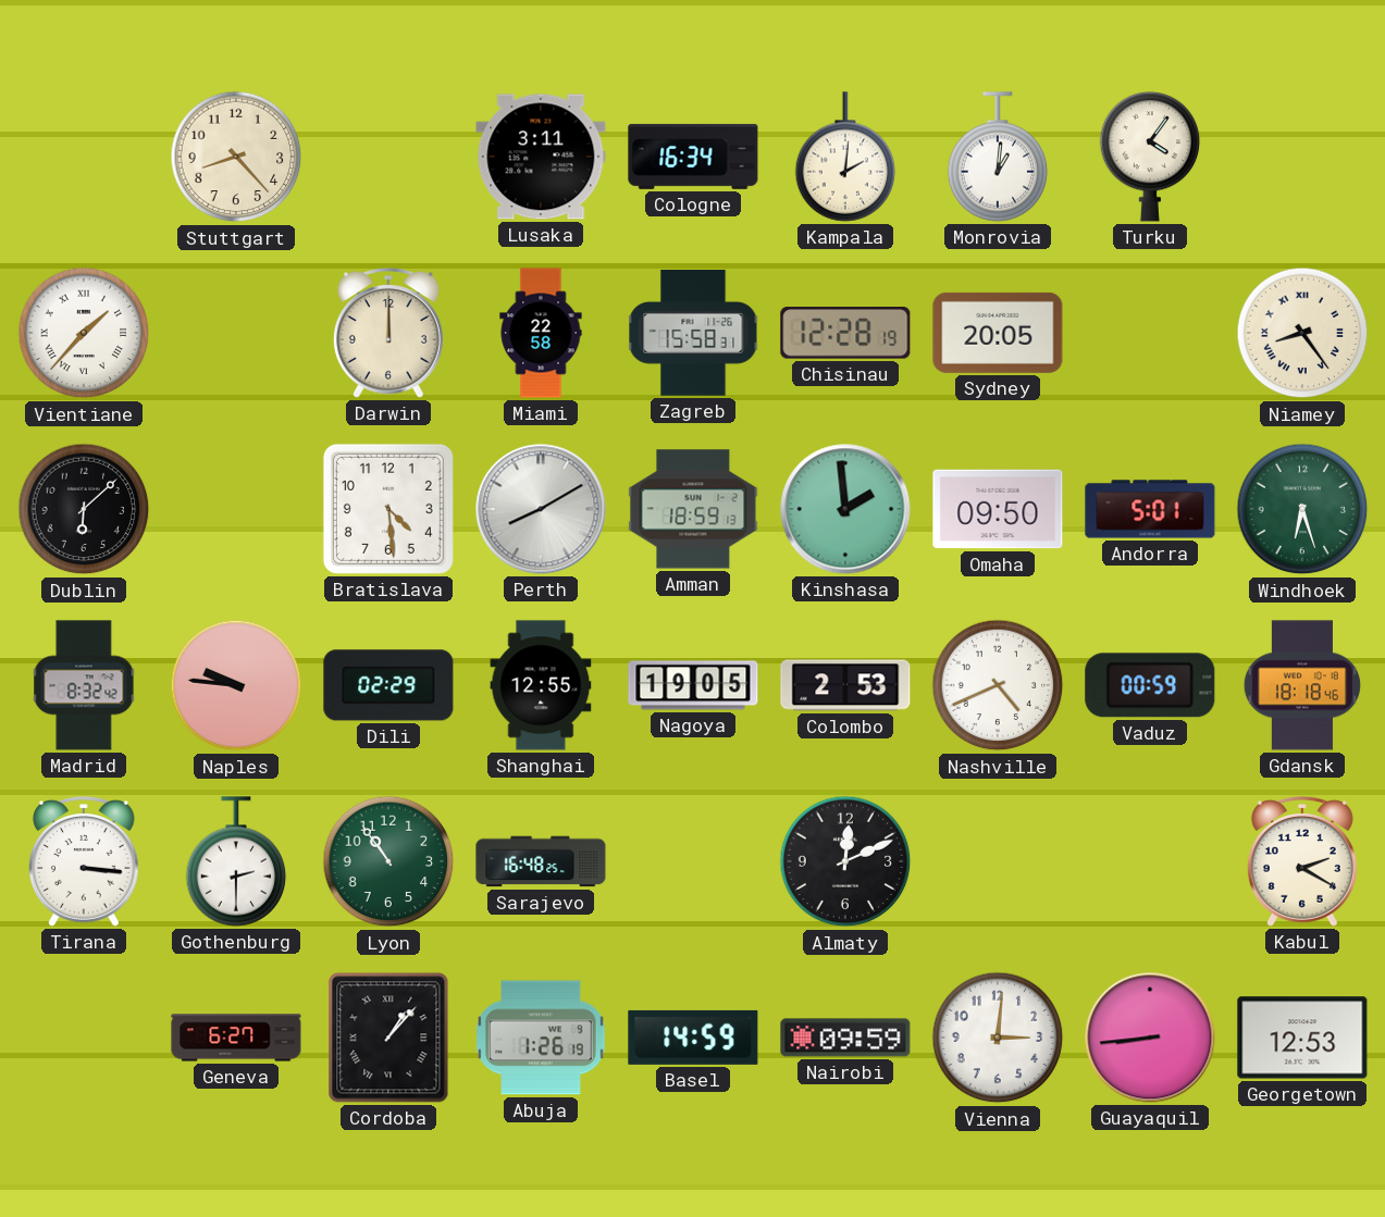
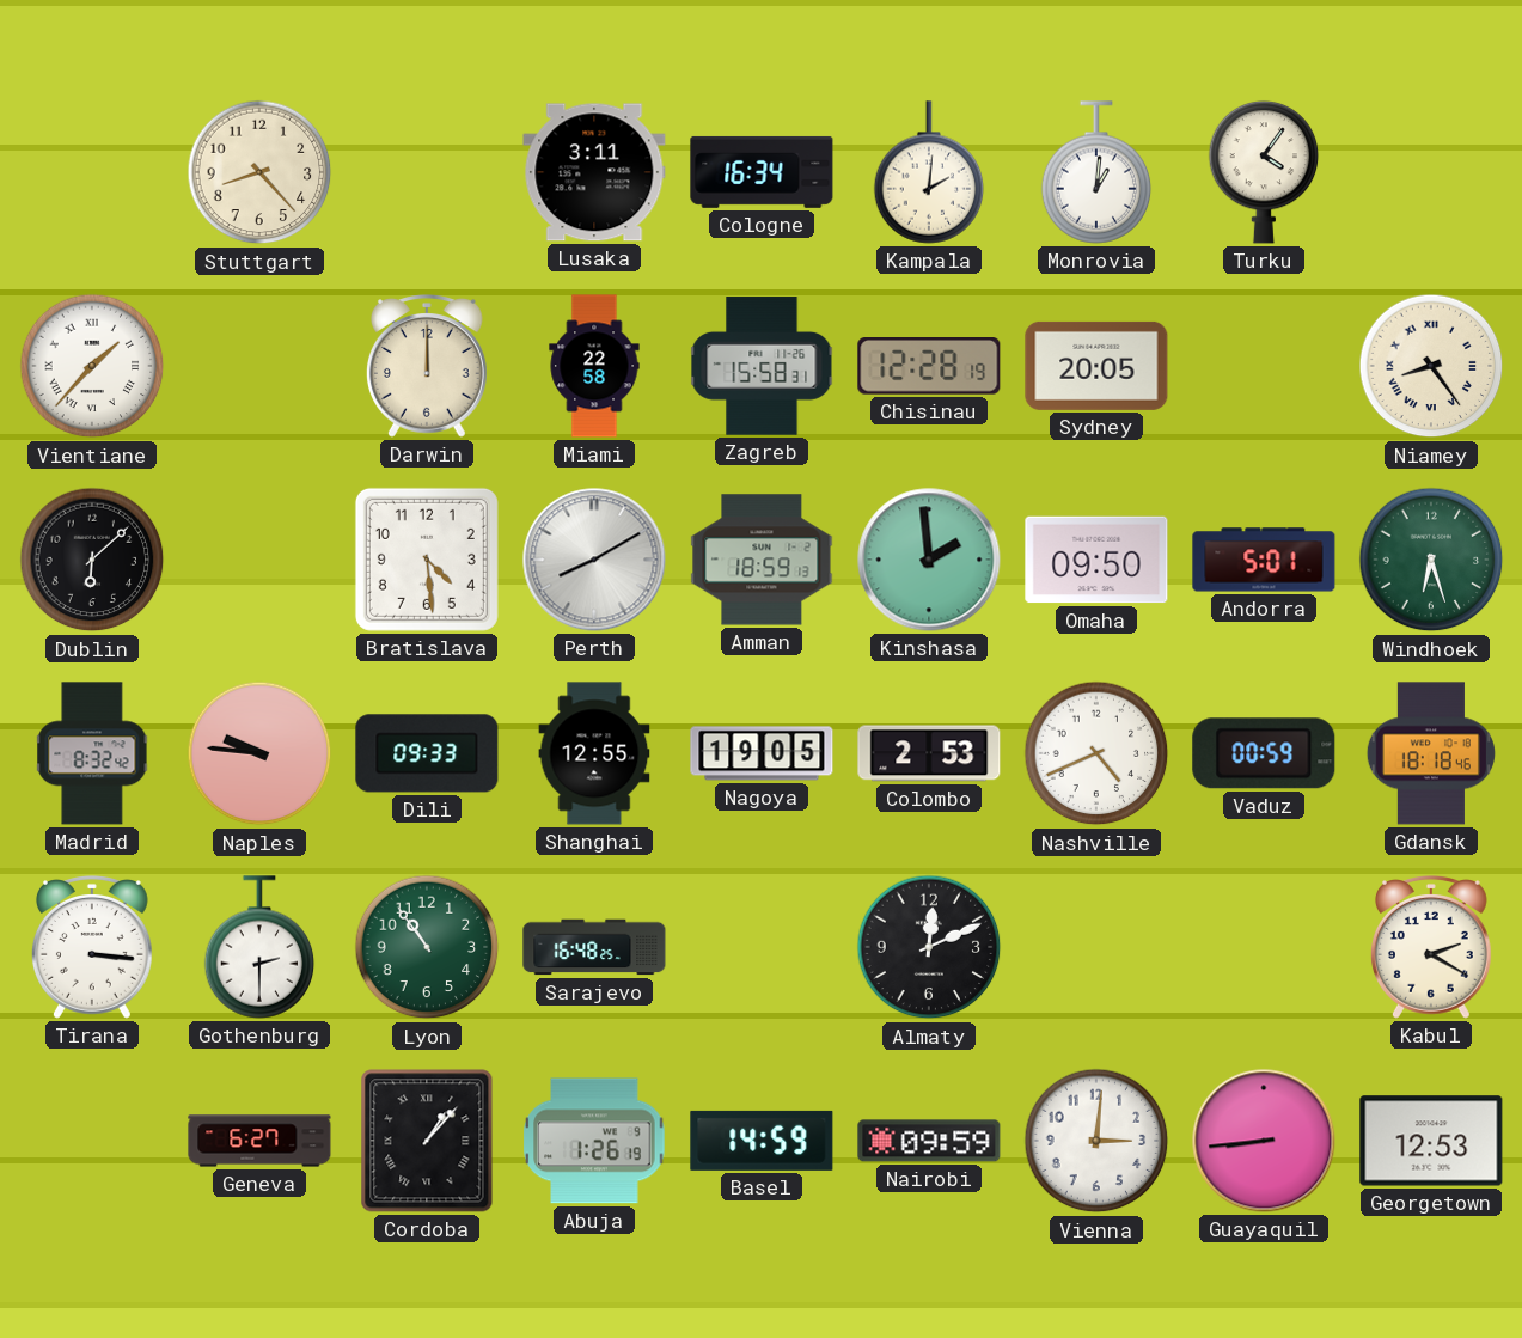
Dili: 02:29 -> 09:33
